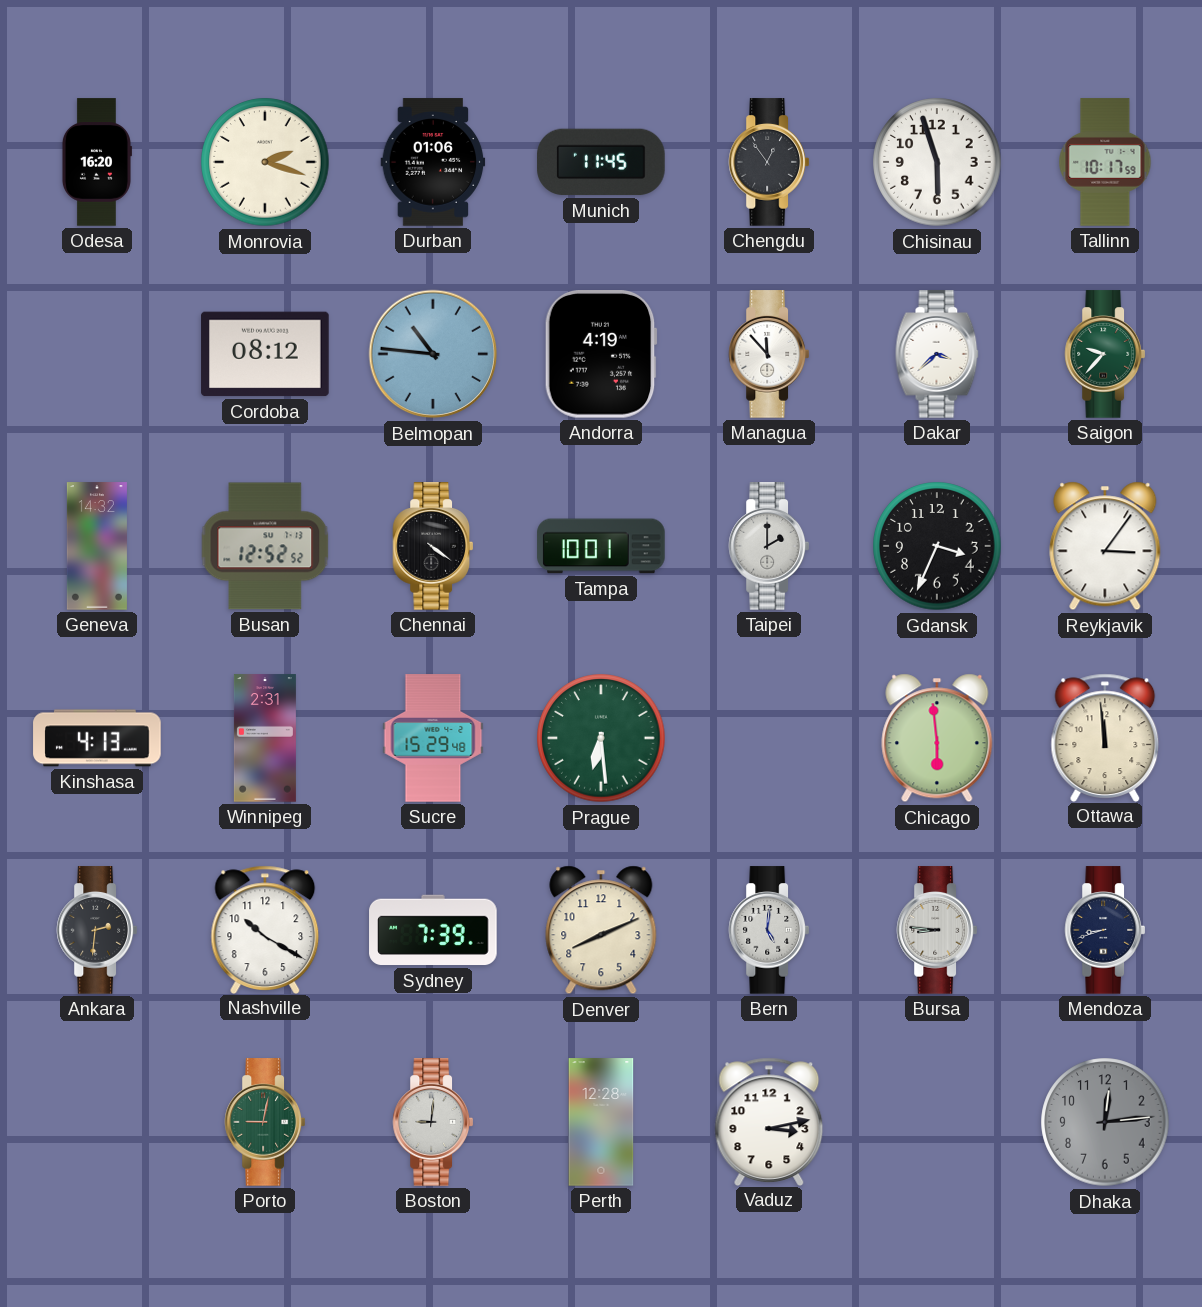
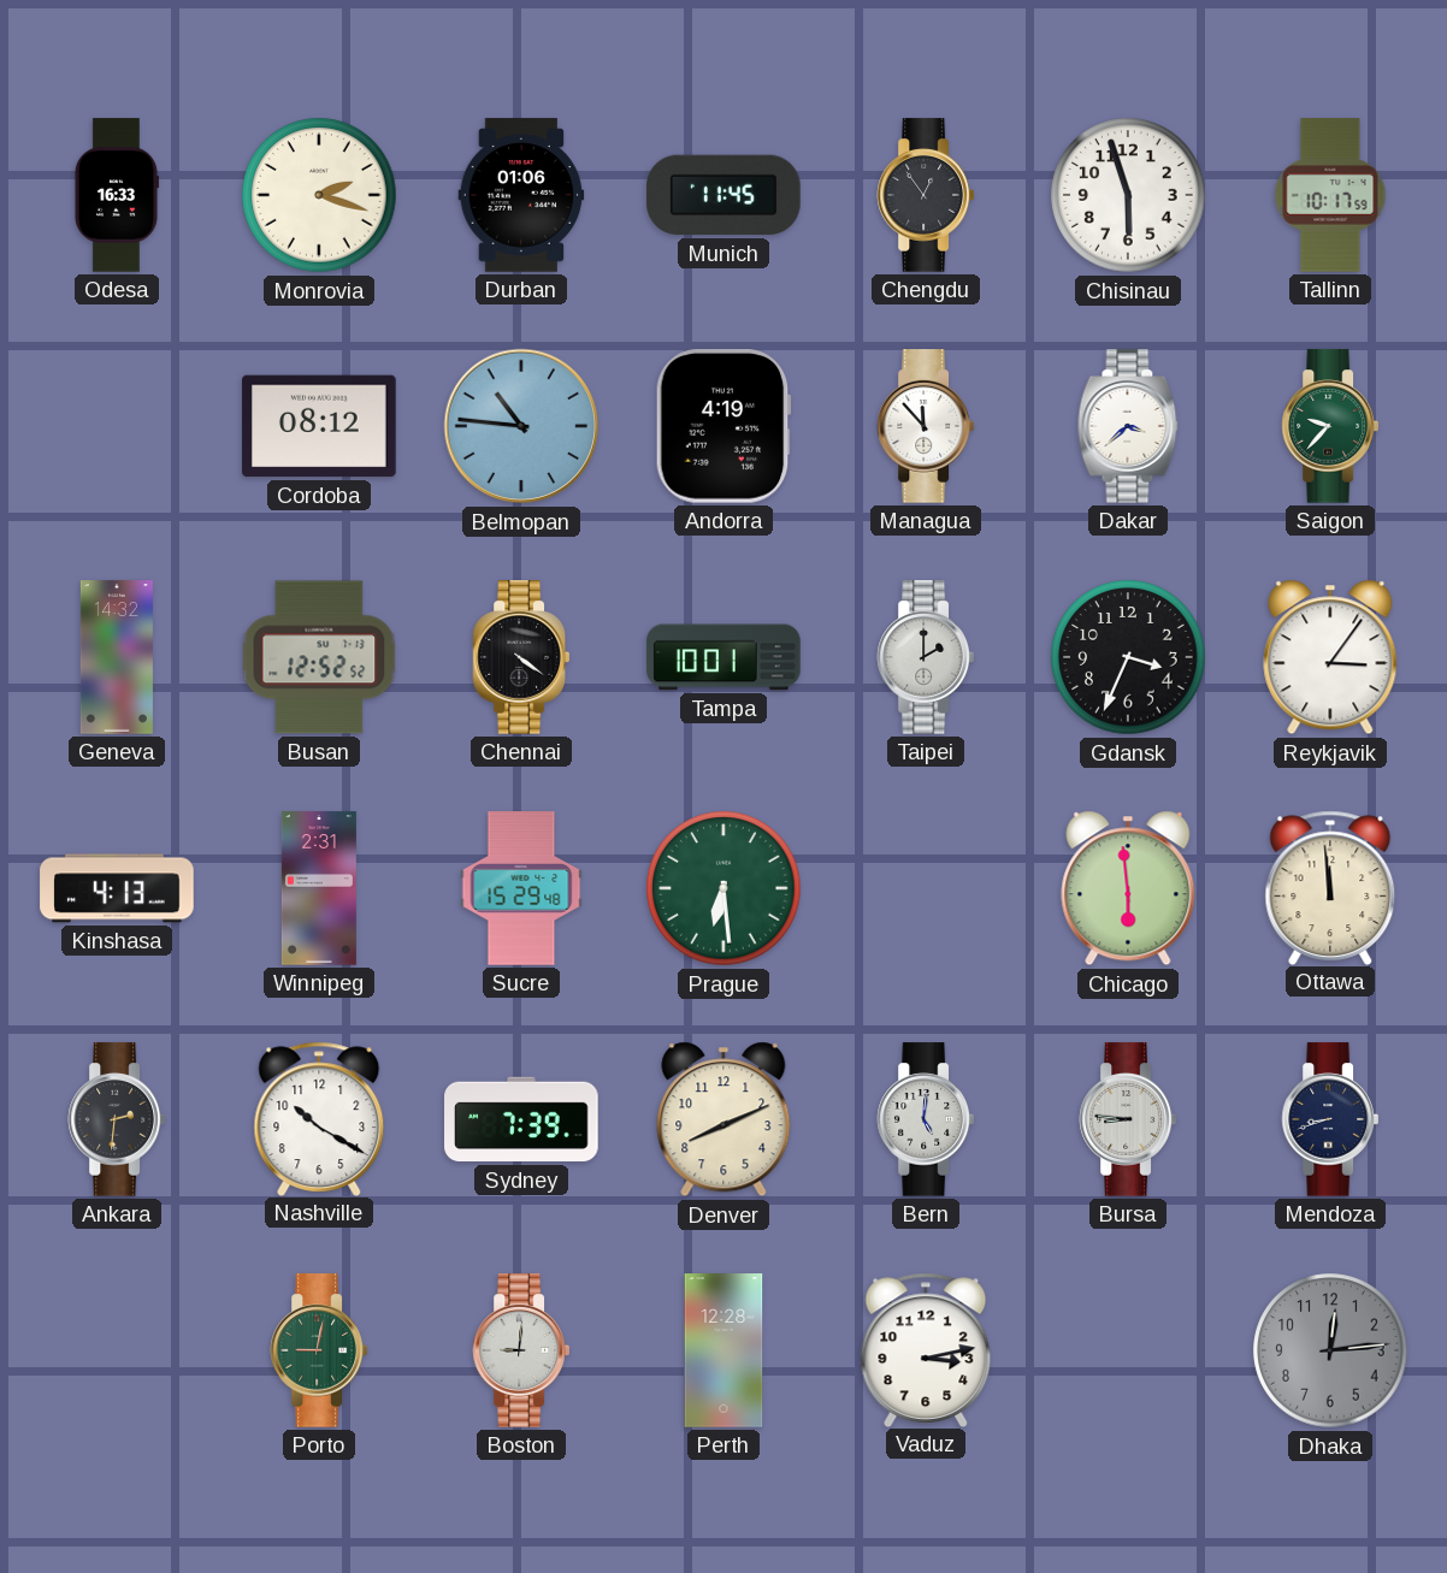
Odesa: 16:20 -> 16:33
